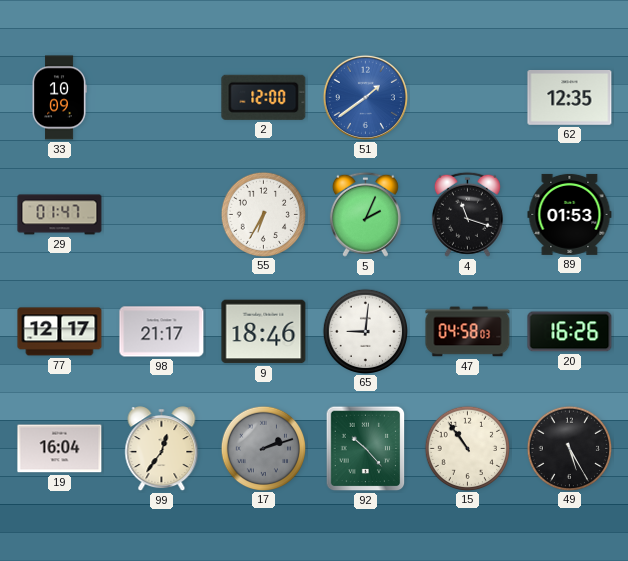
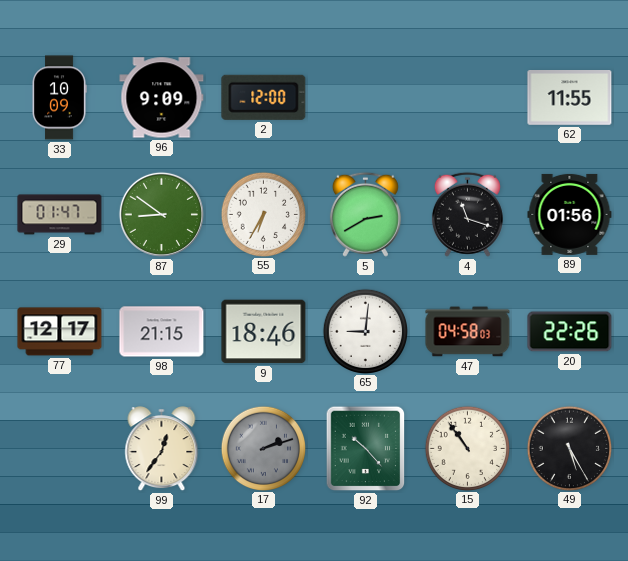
96: none -> 9:09
51: 1:39 -> none
62: 12:35 -> 11:55
87: none -> 8:51
5: 2:04 -> 2:40
89: 01:53 -> 01:56
98: 21:17 -> 21:15
20: 16:26 -> 22:26
19: 16:04 -> none
